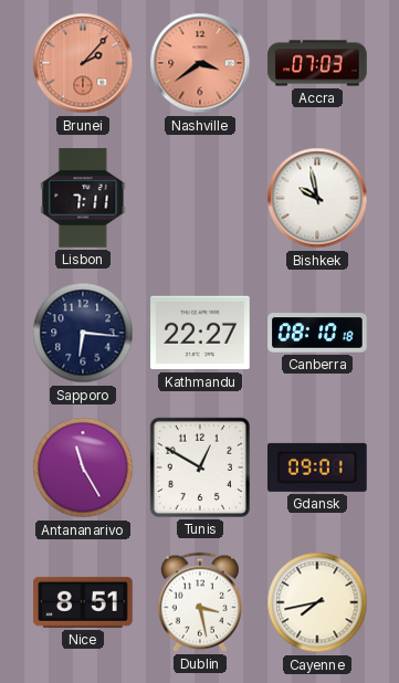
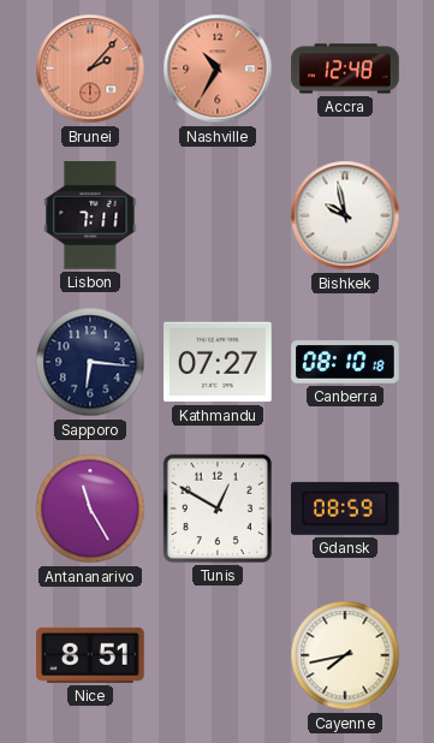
Nashville: 3:39 -> 10:35
Accra: 07:03 -> 12:48
Kathmandu: 22:27 -> 07:27
Gdansk: 09:01 -> 08:59
Dublin: 3:28 -> none
